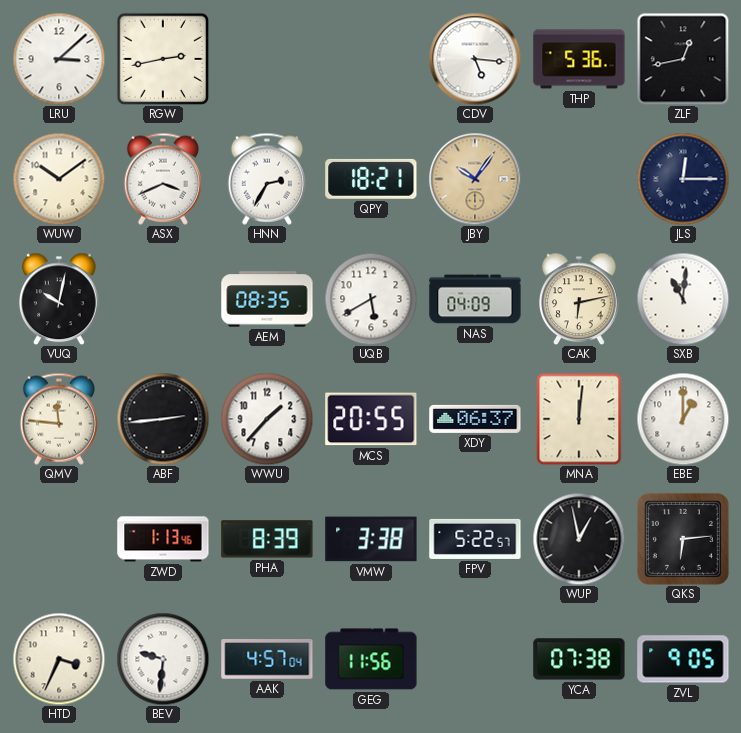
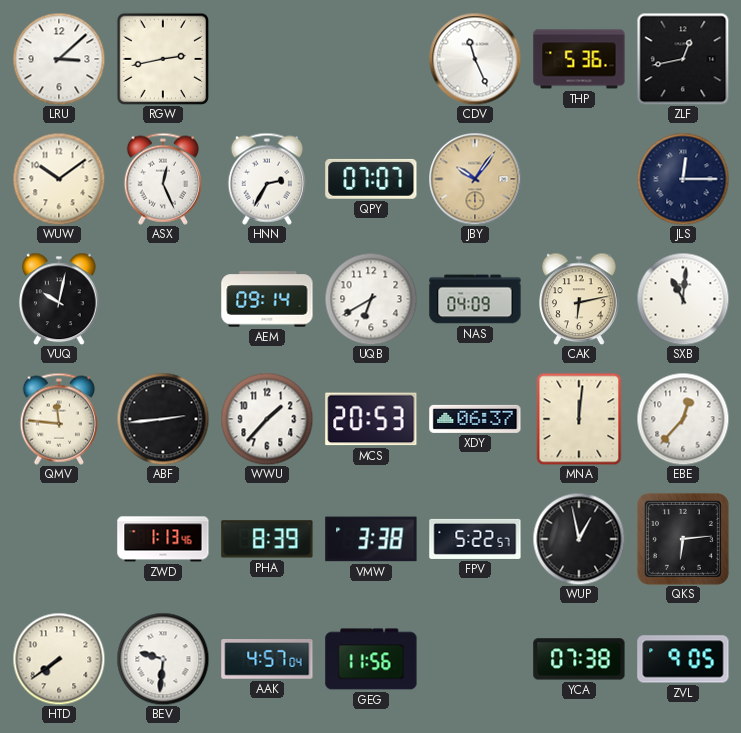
CDV: 5:16 -> 11:26
ASX: 3:41 -> 12:26
QPY: 18:21 -> 07:07
AEM: 08:35 -> 09:14
UQB: 5:40 -> 6:40
MCS: 20:55 -> 20:53
EBE: 1:00 -> 12:37
HTD: 3:34 -> 7:39
